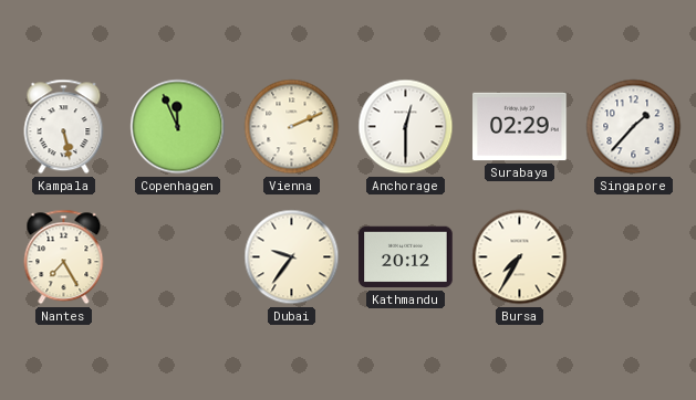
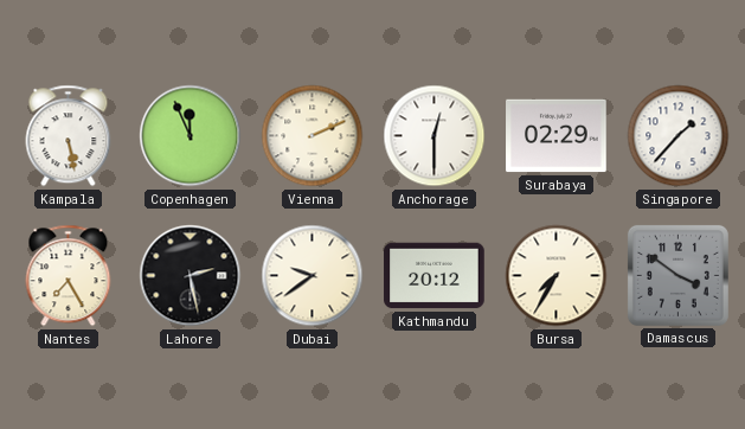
Lahore: none -> 2:28
Dubai: 9:36 -> 9:39
Damascus: none -> 3:51
